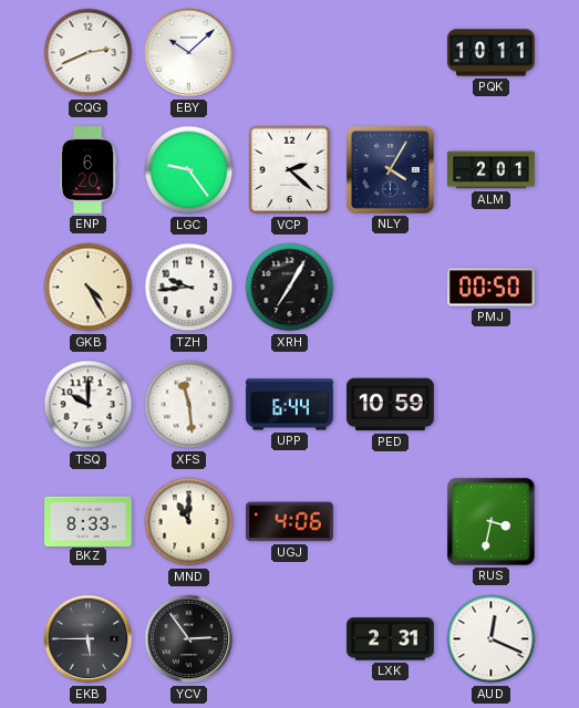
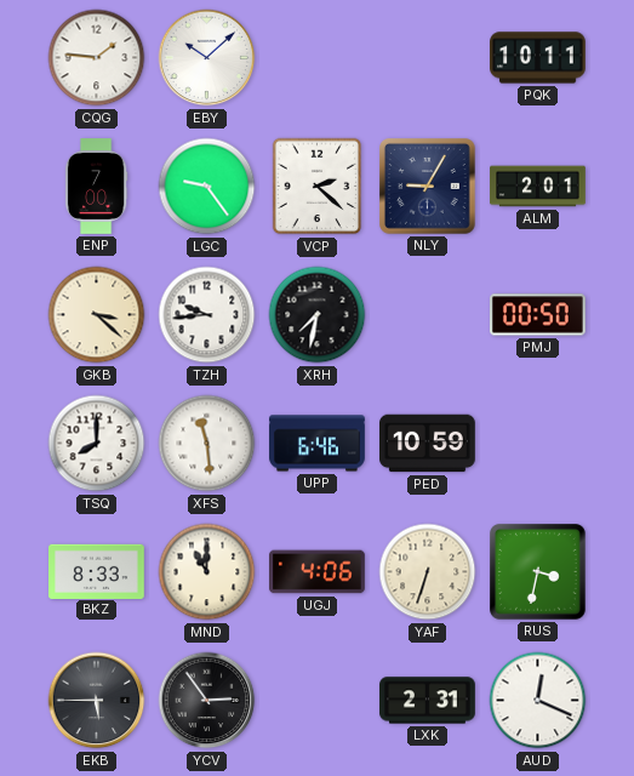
CQG: 2:41 -> 1:46
ENP: 6:20 -> 7:00
NLY: 4:05 -> 9:05
GKB: 4:25 -> 3:22
XRH: 7:05 -> 7:32
TSQ: 10:00 -> 8:00
UPP: 6:44 -> 6:46
YAF: none -> 6:33
